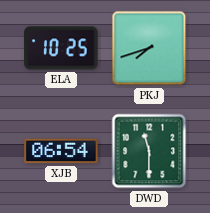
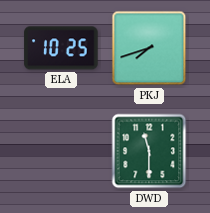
XJB: 06:54 -> none
